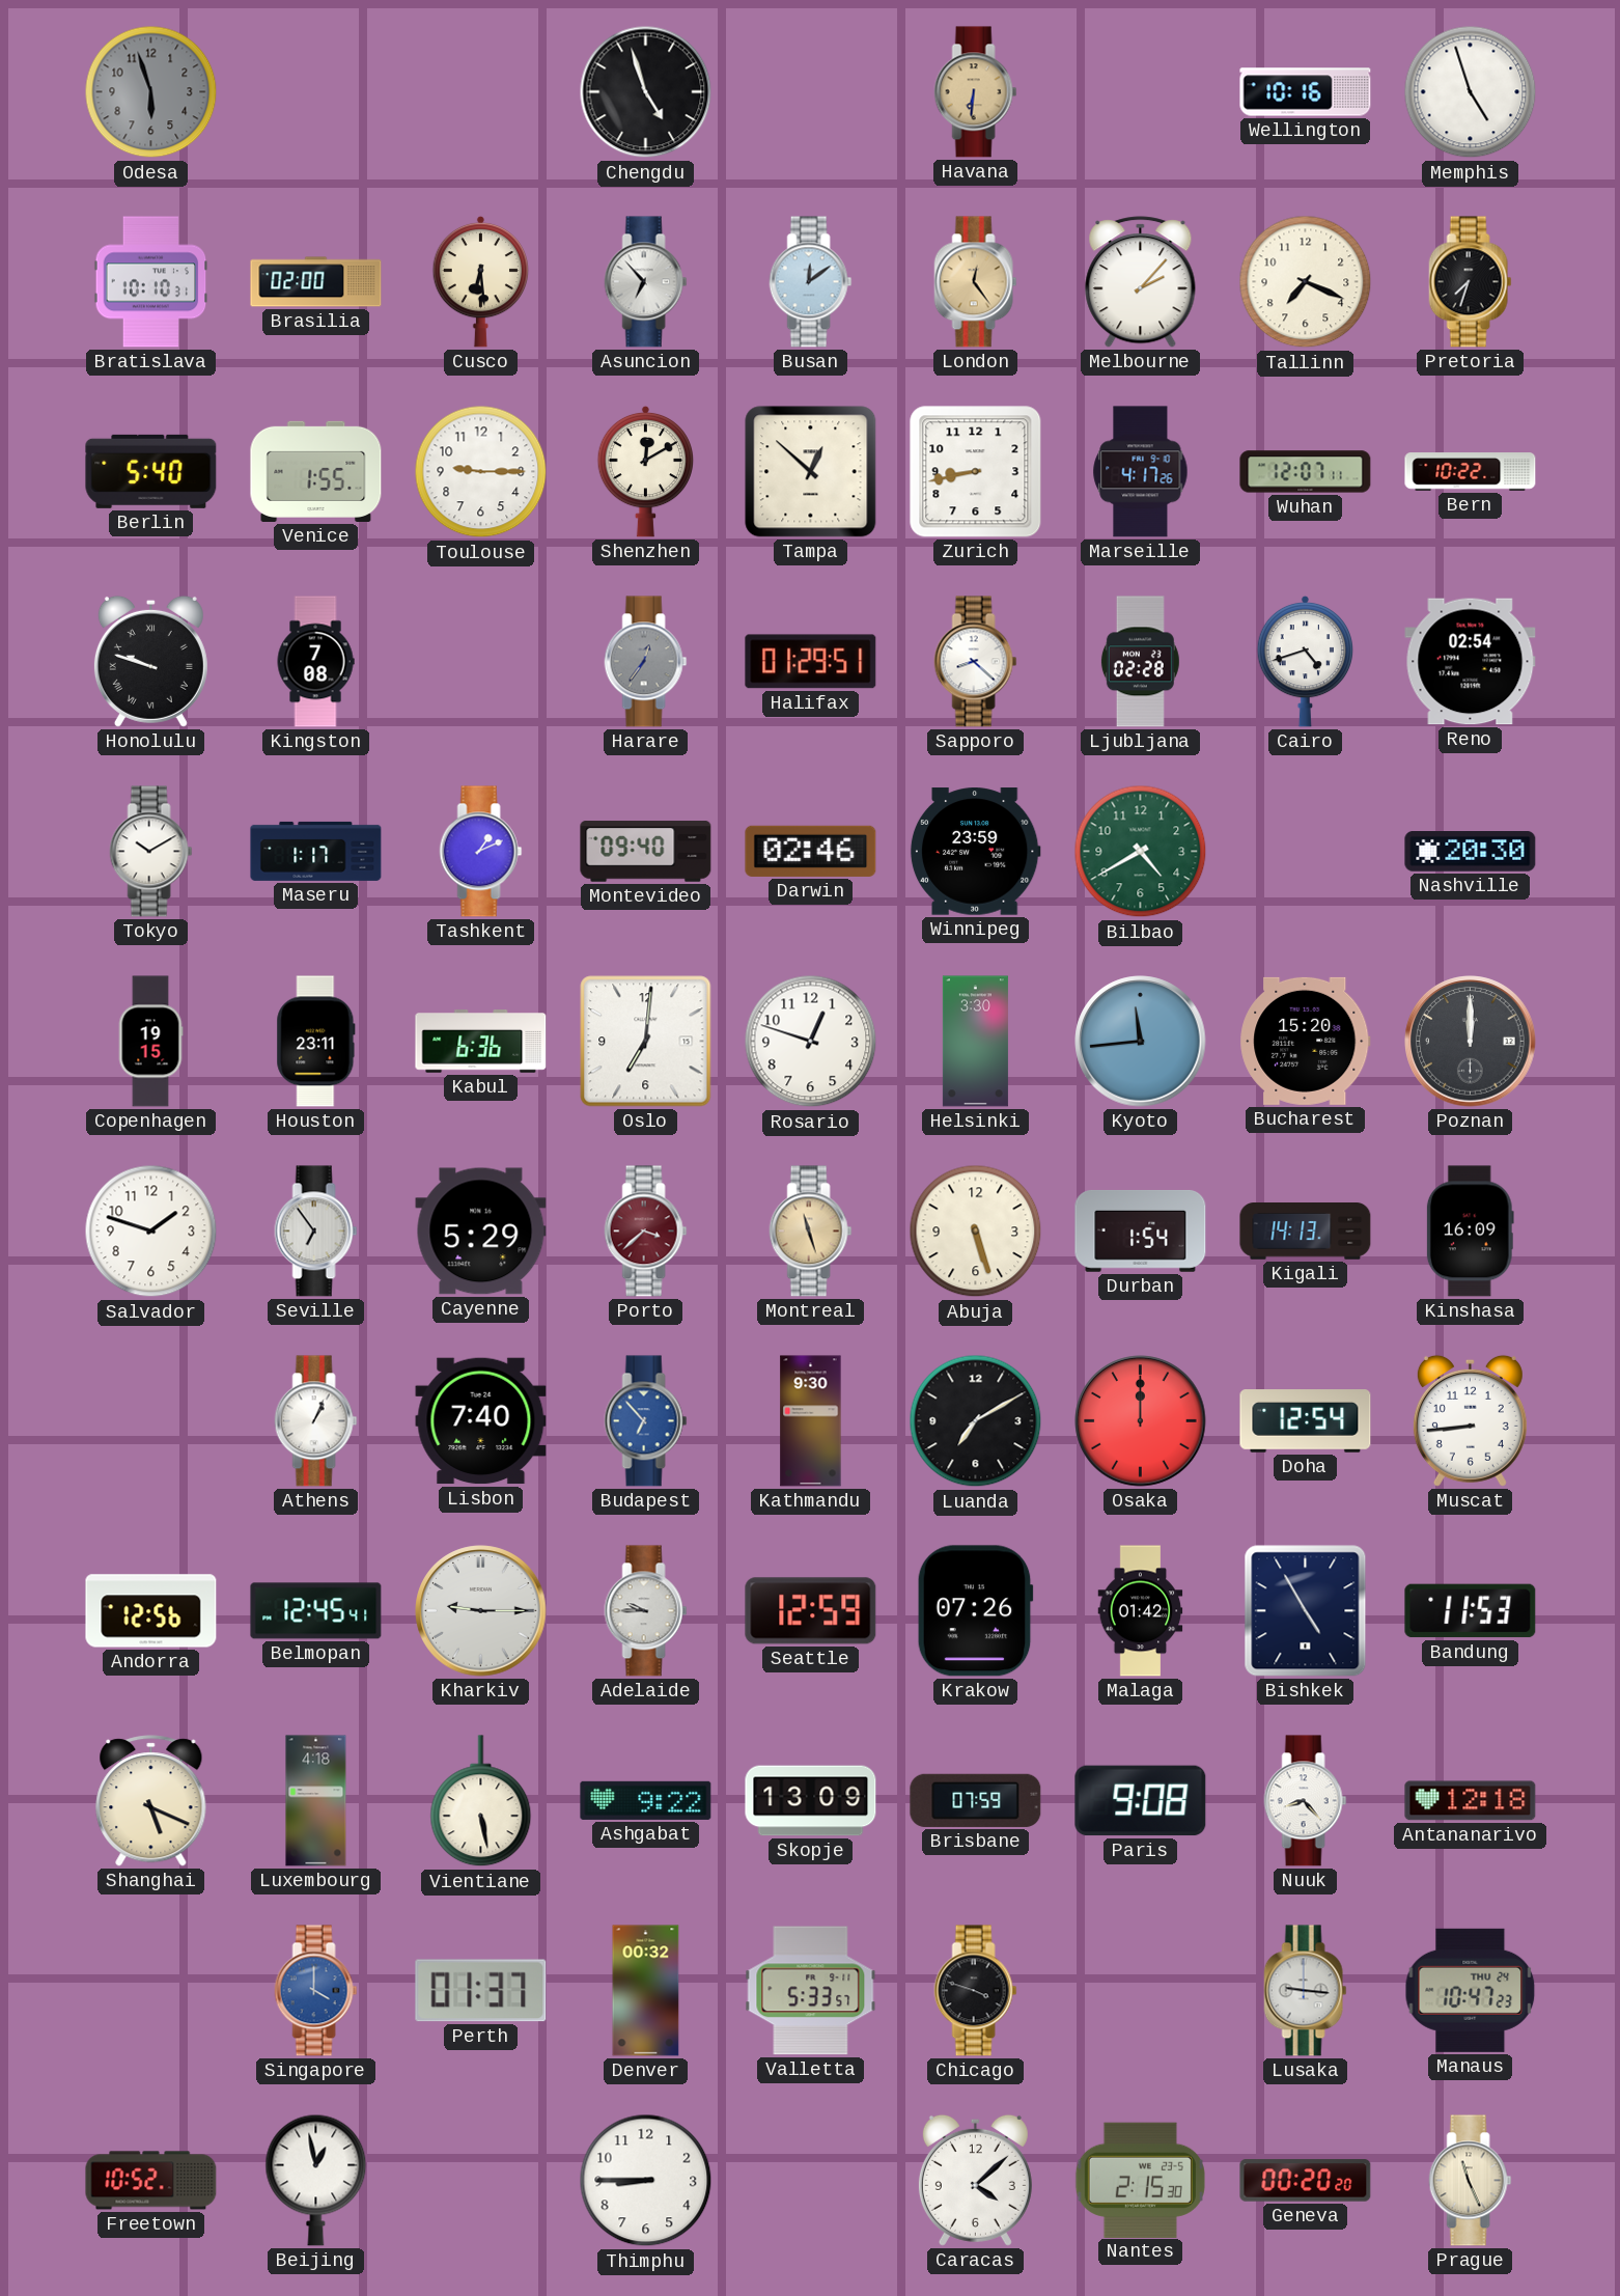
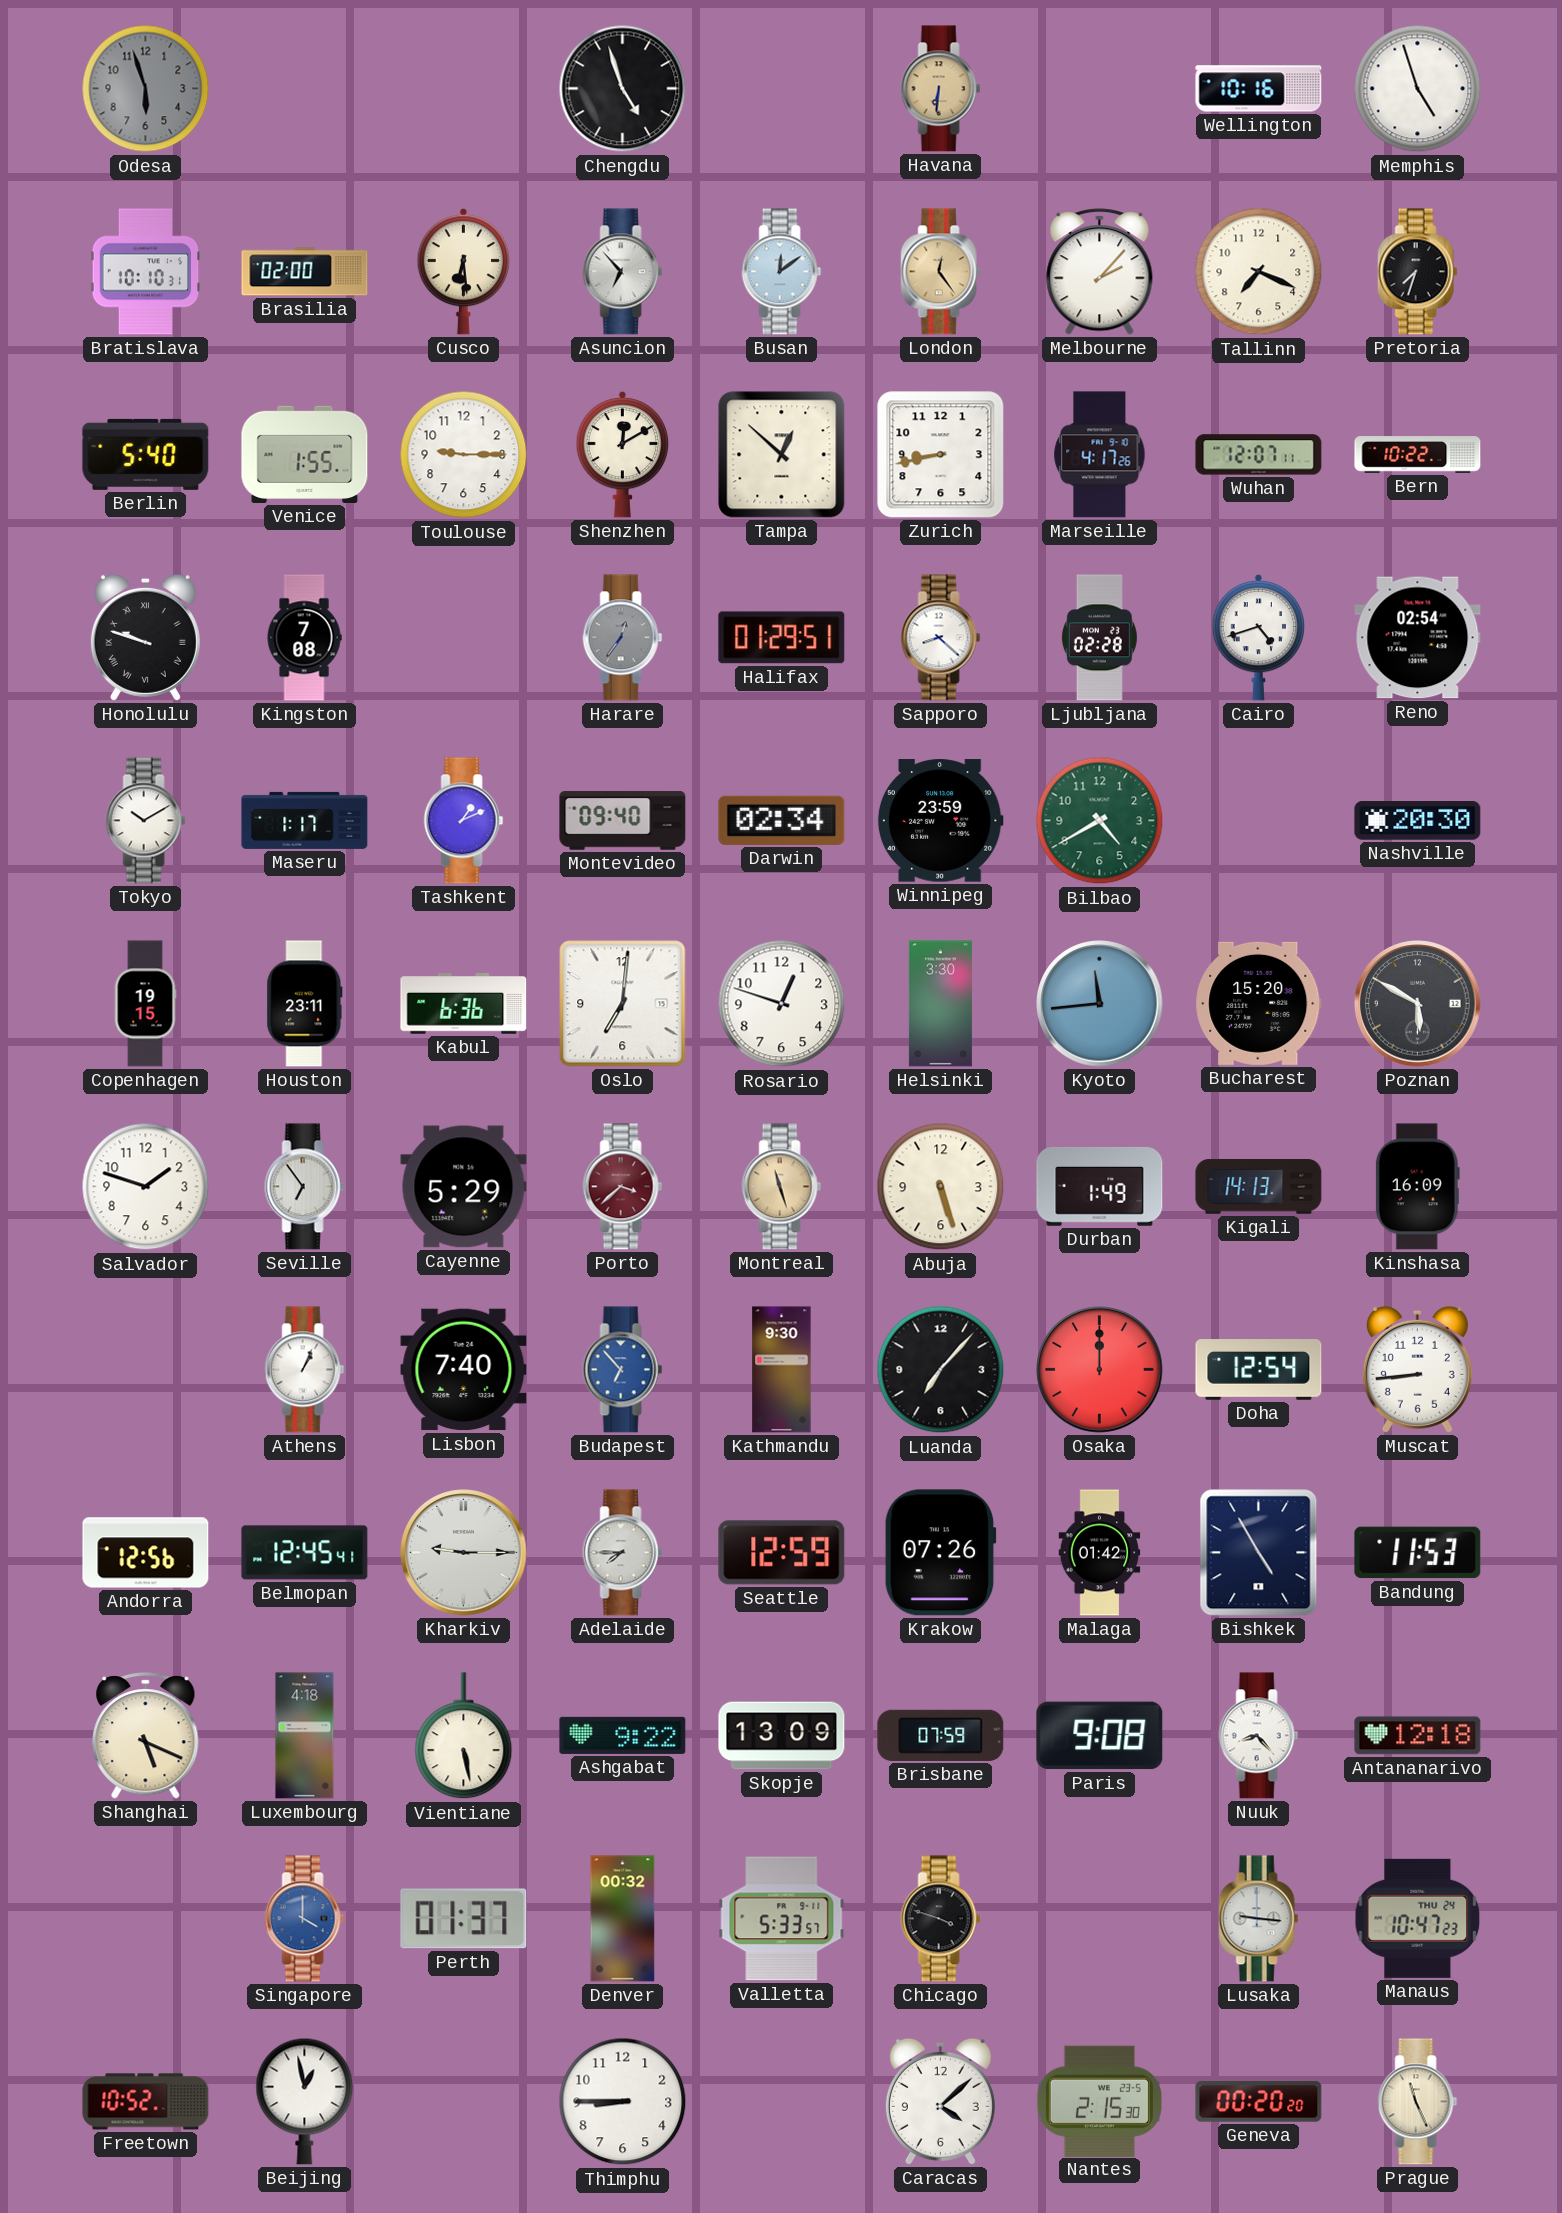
Darwin: 02:46 -> 02:34
Poznan: 12:00 -> 5:50
Durban: 1:54 -> 1:49
Luanda: 7:10 -> 7:07
Adelaide: 9:45 -> 7:45
